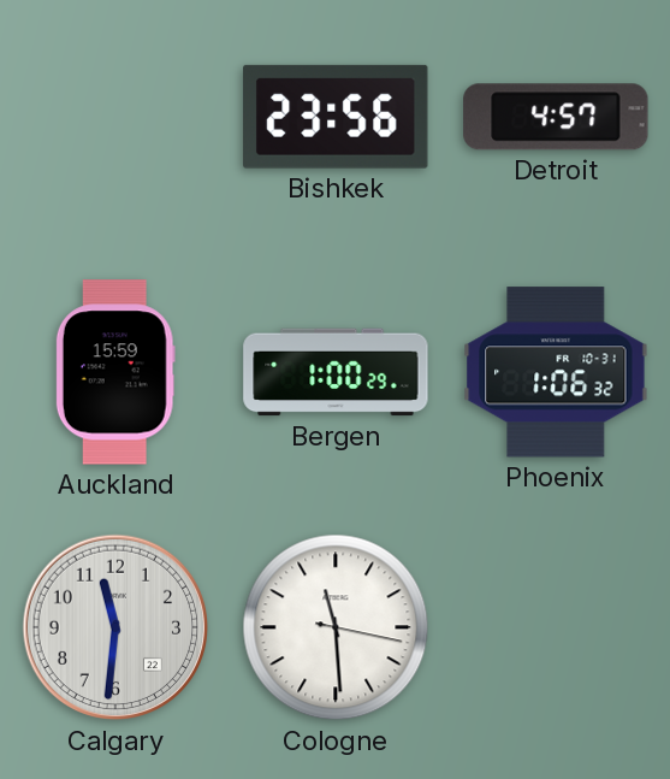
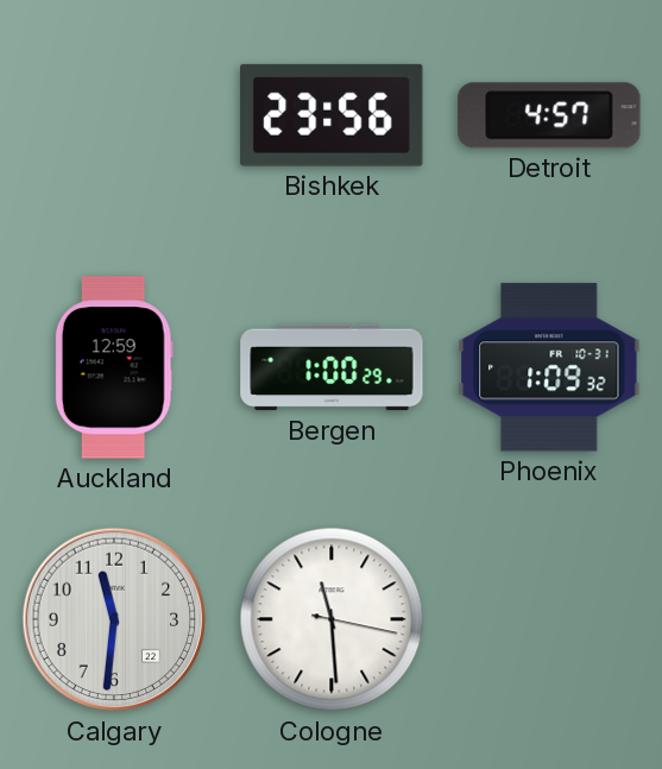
Auckland: 15:59 -> 12:59
Phoenix: 1:06 -> 1:09
